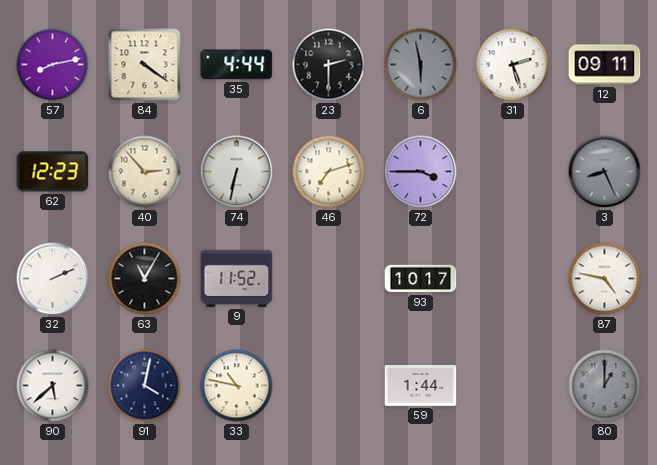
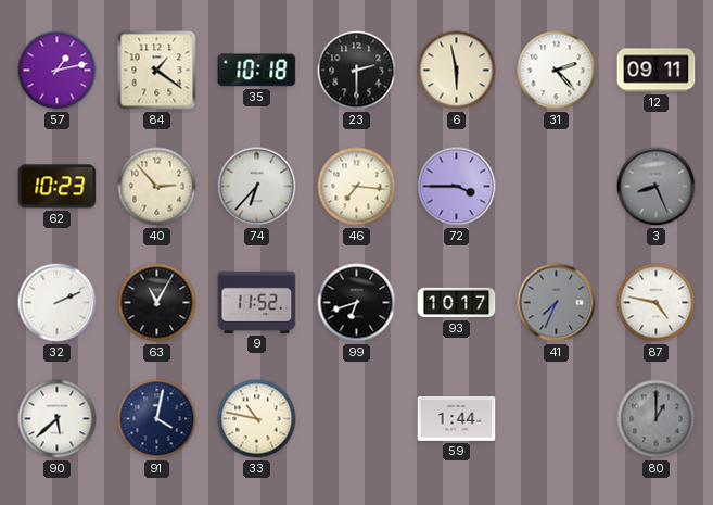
57: 8:13 -> 1:13
84: 4:21 -> 1:21
35: 4:44 -> 10:18
6 dial: grey -> cream
31: 2:27 -> 2:23
62: 12:23 -> 10:23
74: 6:32 -> 6:37
46: 7:12 -> 7:16
99: none -> 6:42
41: none -> 7:34
